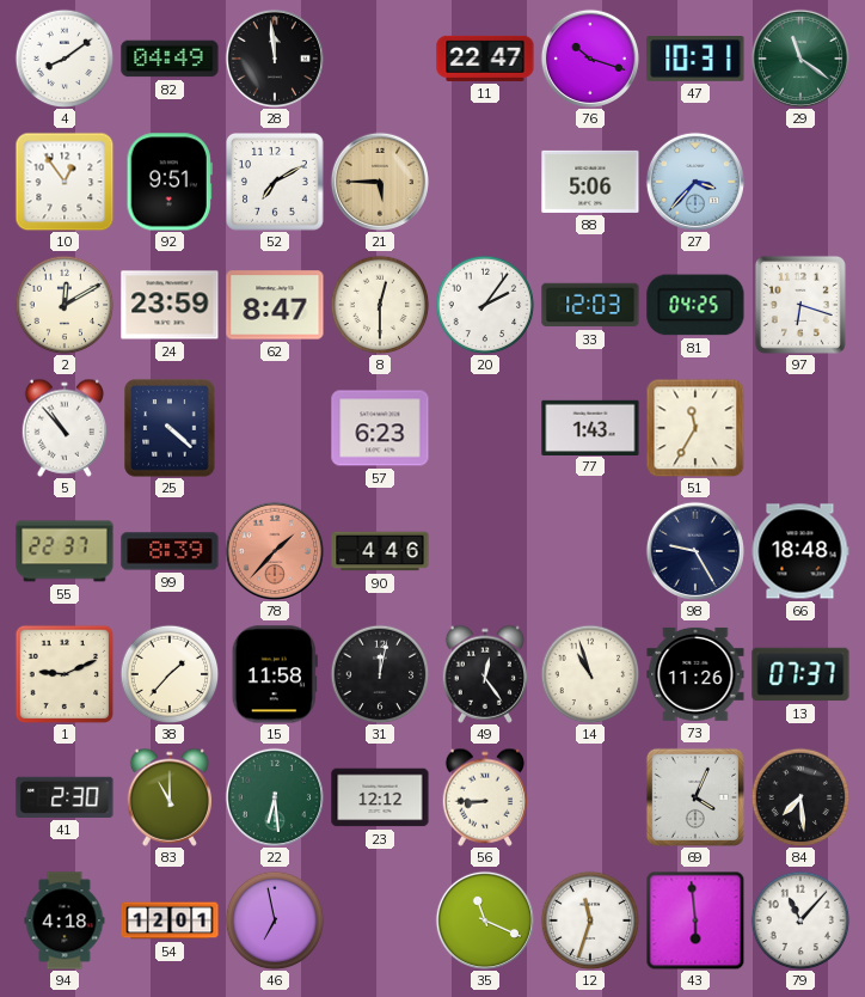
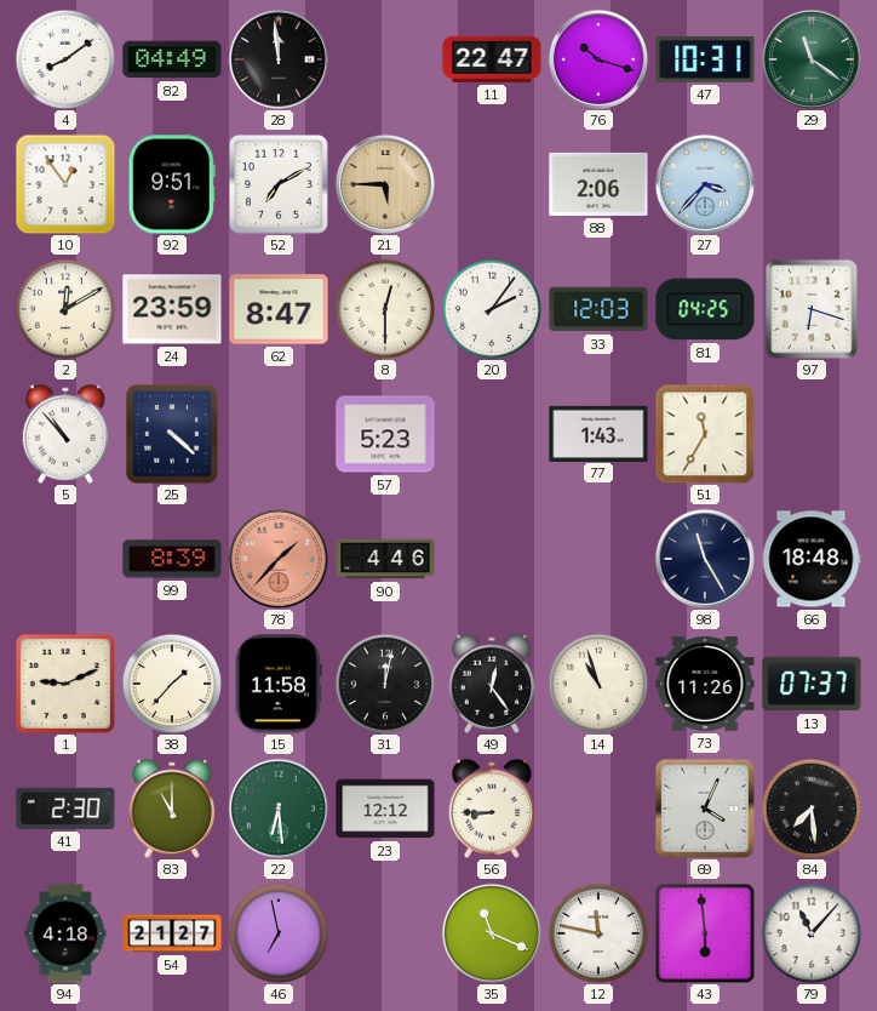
88: 5:06 -> 2:06
57: 6:23 -> 5:23
55: 22:37 -> none
98: 9:25 -> 11:25
54: 12:01 -> 21:27
12: 11:33 -> 11:47
